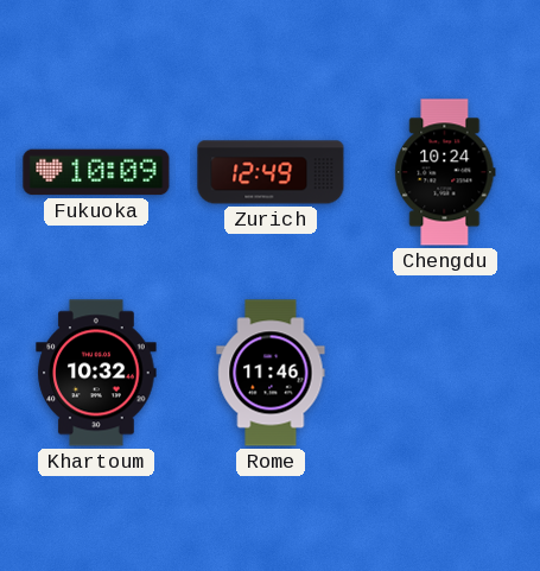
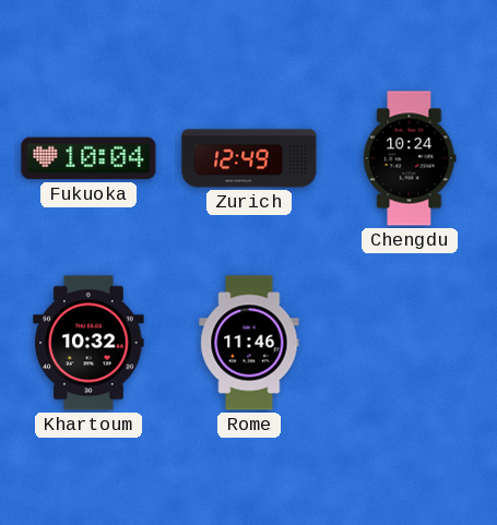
Fukuoka: 10:09 -> 10:04
